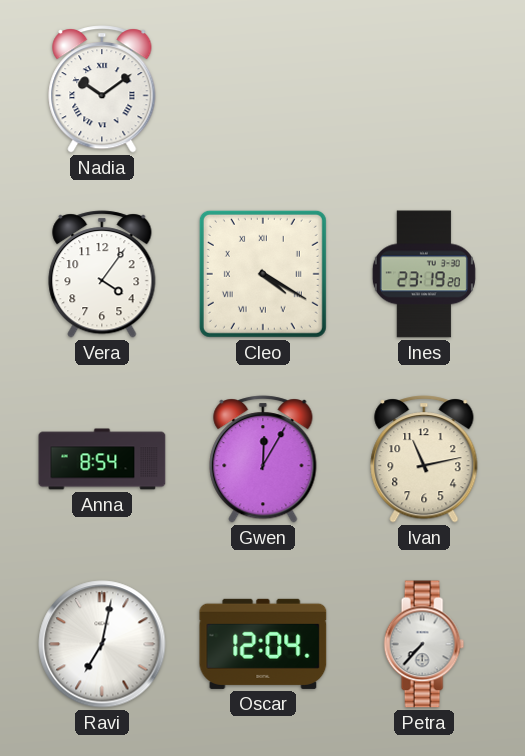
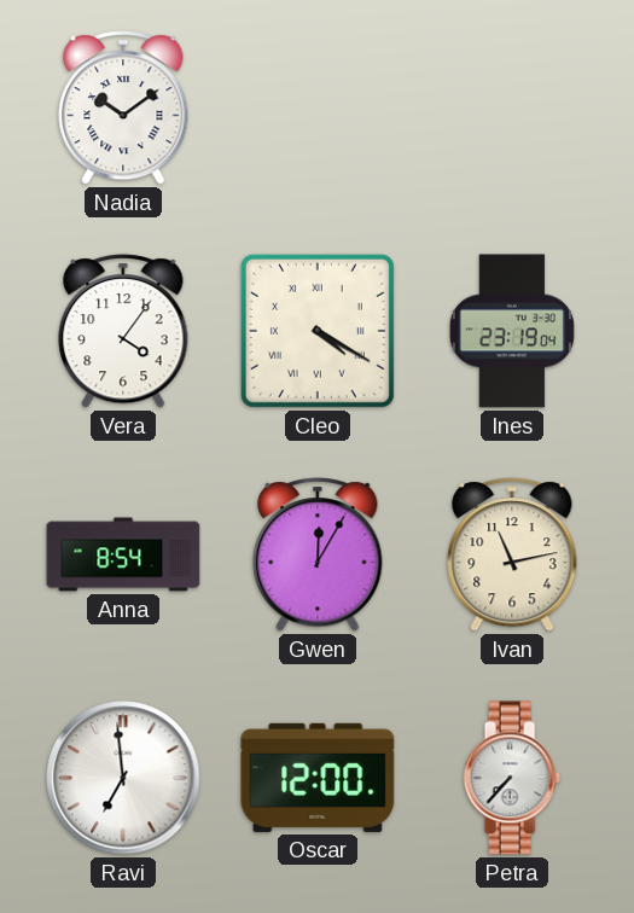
Ines: 23:19:20 -> 23:19:04
Ravi: 7:02 -> 6:59
Oscar: 12:04 -> 12:00
